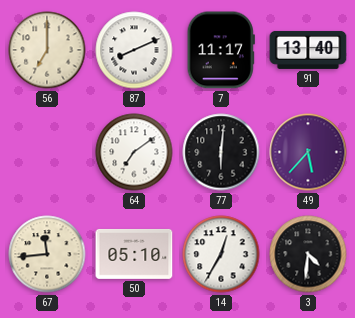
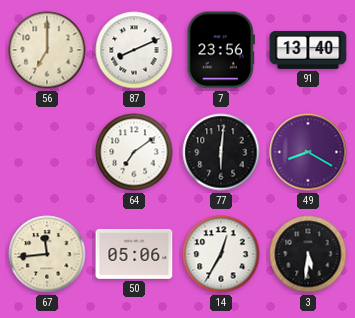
7: 11:17 -> 23:56
49: 5:37 -> 8:20
50: 05:10 -> 05:06
3: 4:31 -> 5:31
